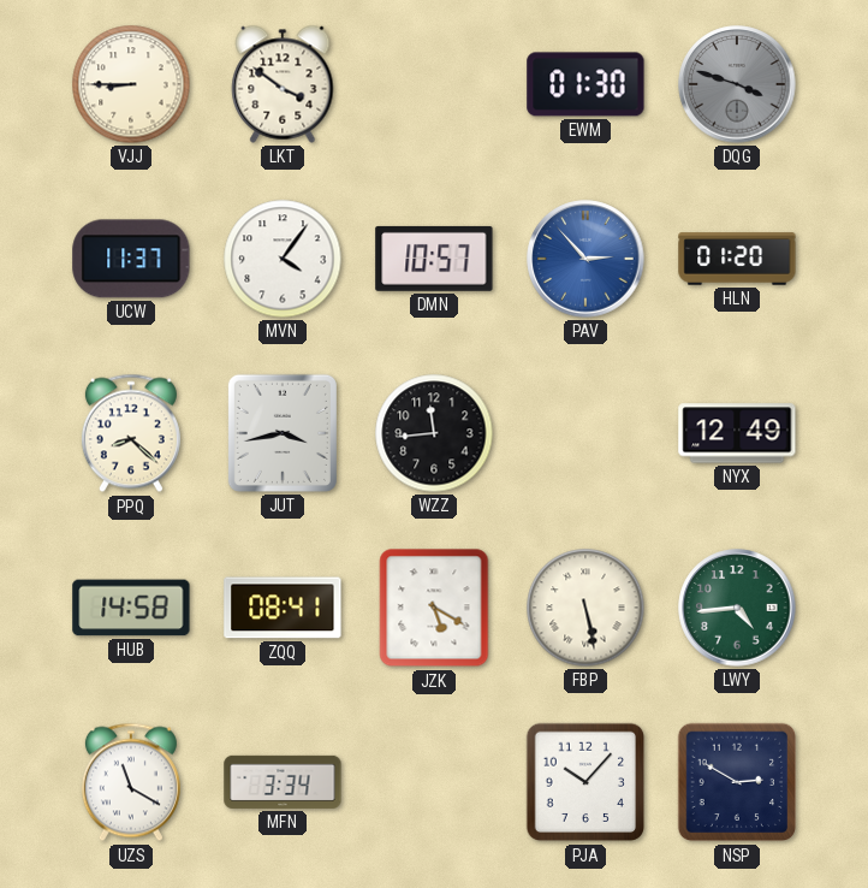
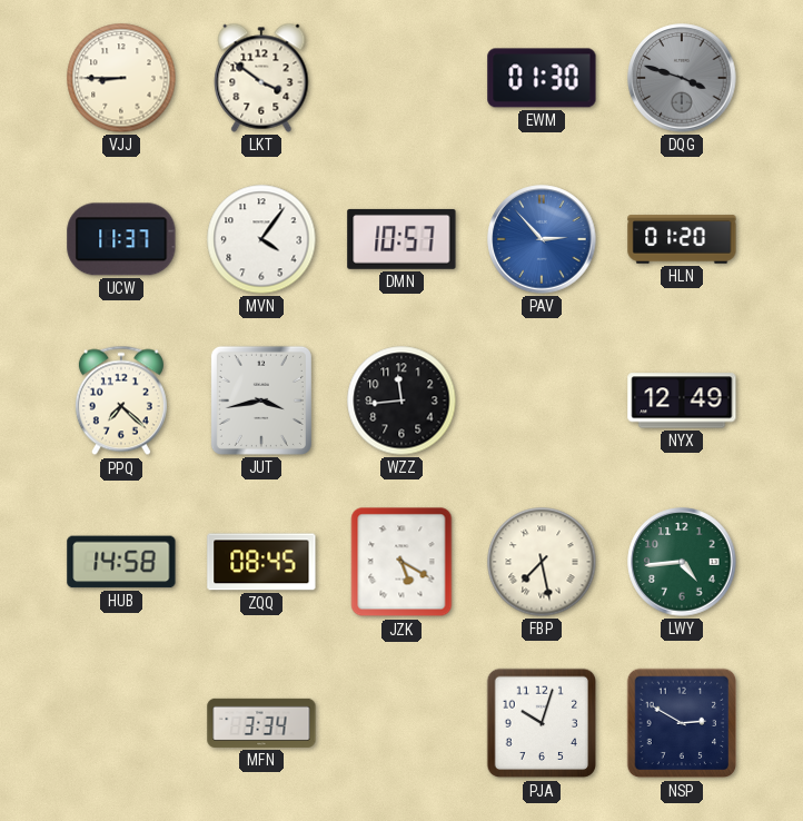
PPQ: 8:22 -> 7:22
ZQQ: 08:41 -> 08:45
FBP: 5:28 -> 7:28
UZS: 11:20 -> none
PJA: 10:07 -> 10:03
